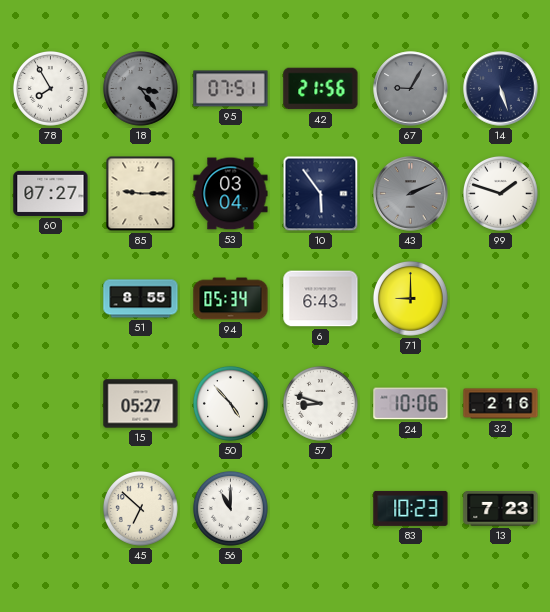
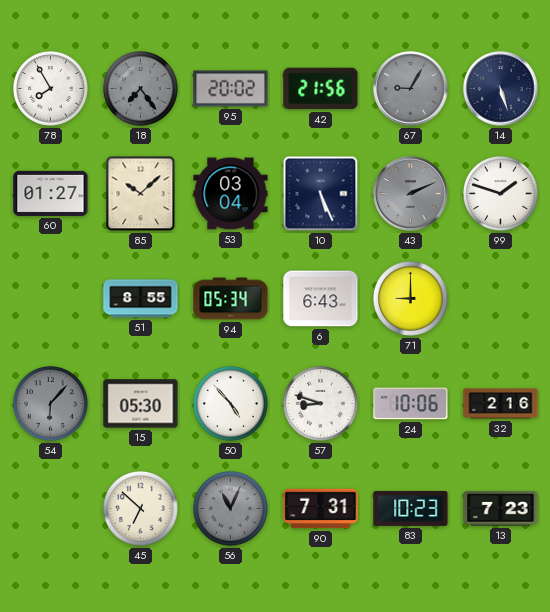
18: 3:24 -> 7:24
95: 07:51 -> 20:02
60: 07:27 -> 01:27
85: 9:15 -> 10:08
10: 5:54 -> 5:26
54: none -> 6:07
15: 05:27 -> 05:30
56: 11:00 -> 11:04
56 dial: white -> grey
90: none -> 7:31
